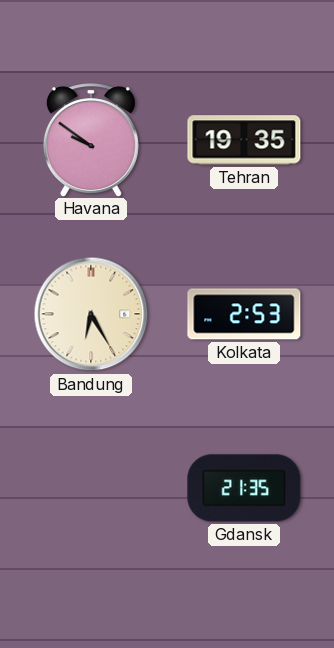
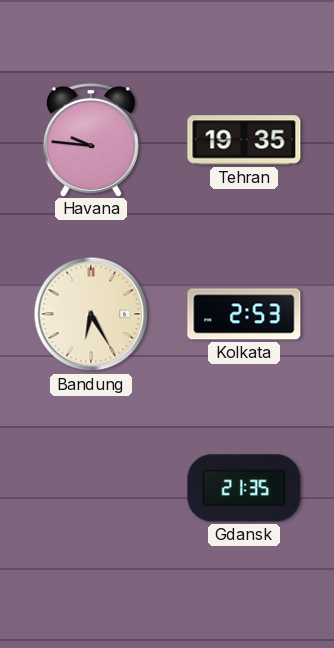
Havana: 9:51 -> 9:46
